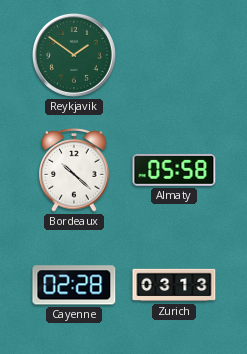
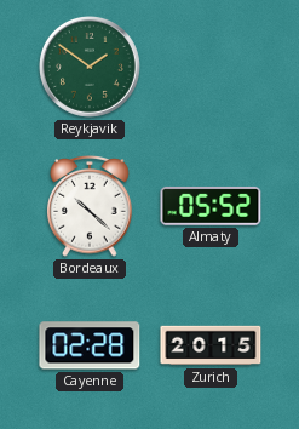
Almaty: 05:58 -> 05:52
Zurich: 03:13 -> 20:15
